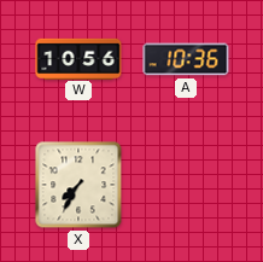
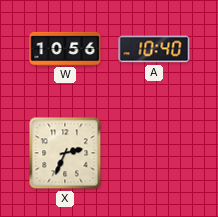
A: 10:36 -> 10:40
X: 7:35 -> 2:34
